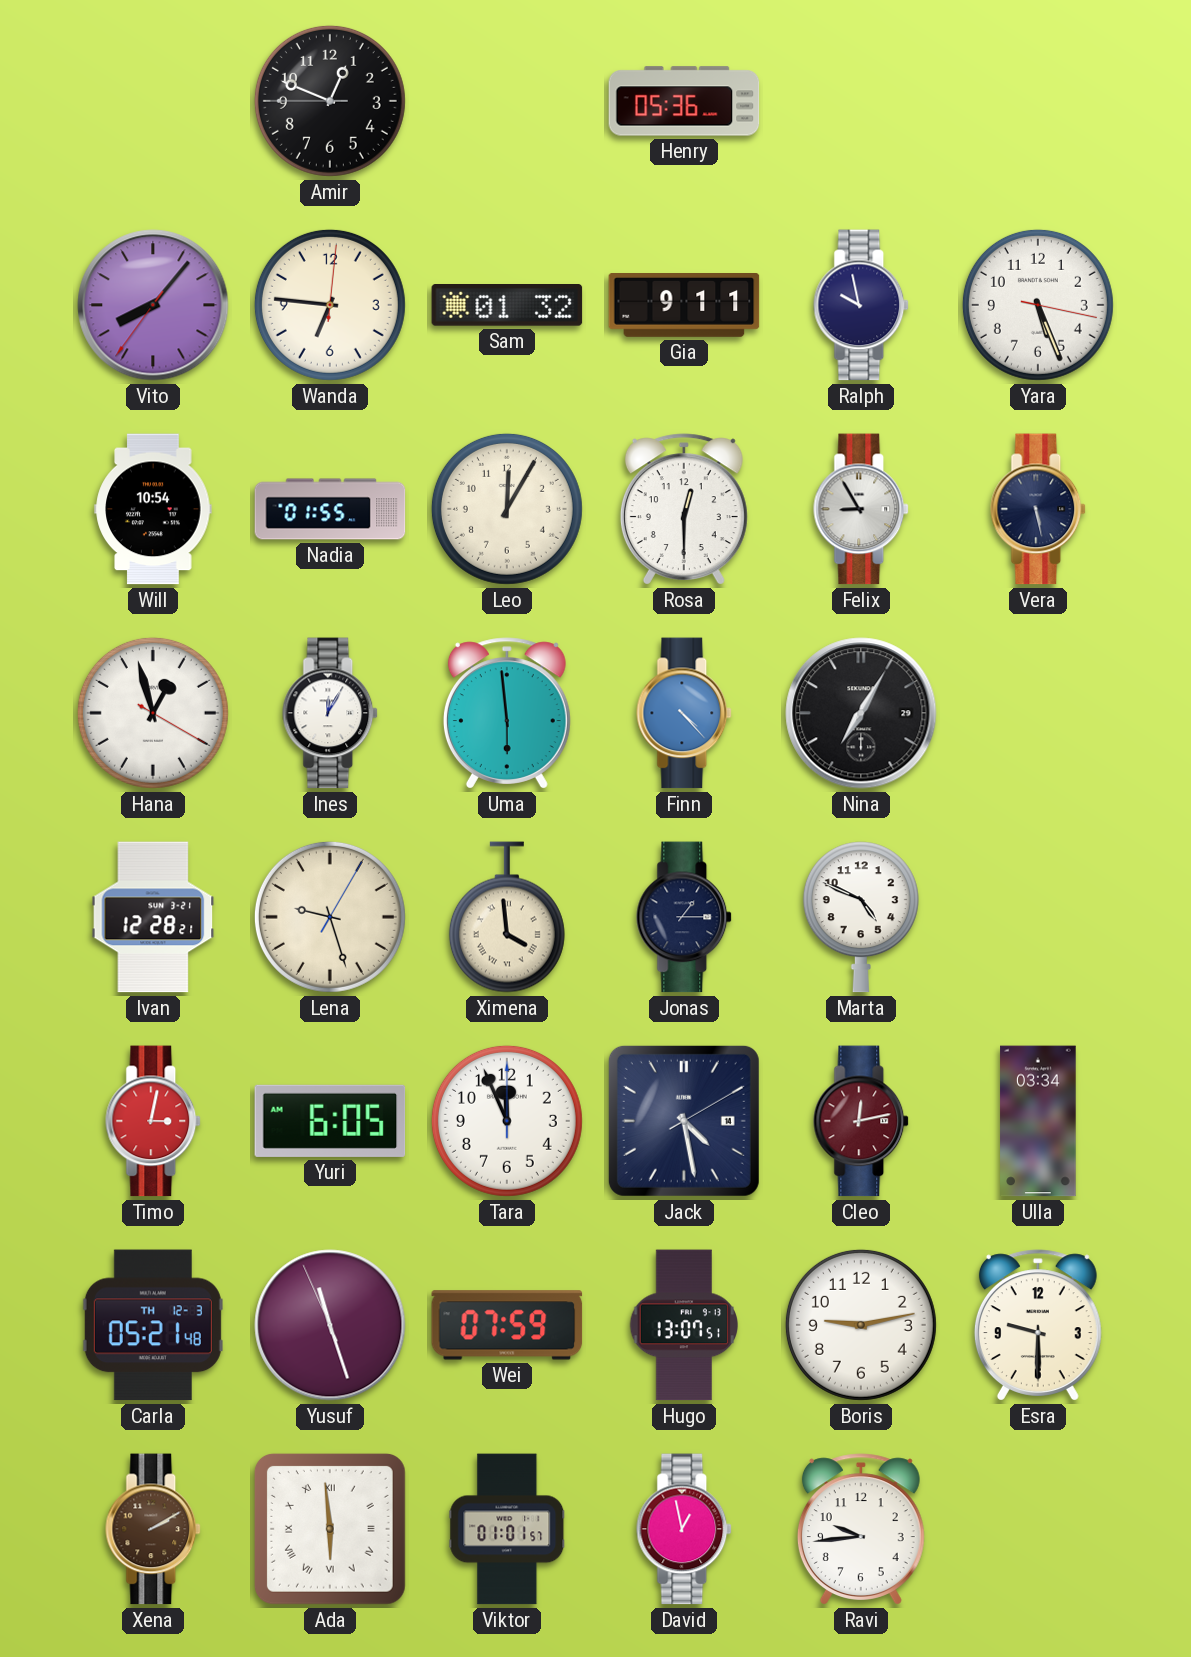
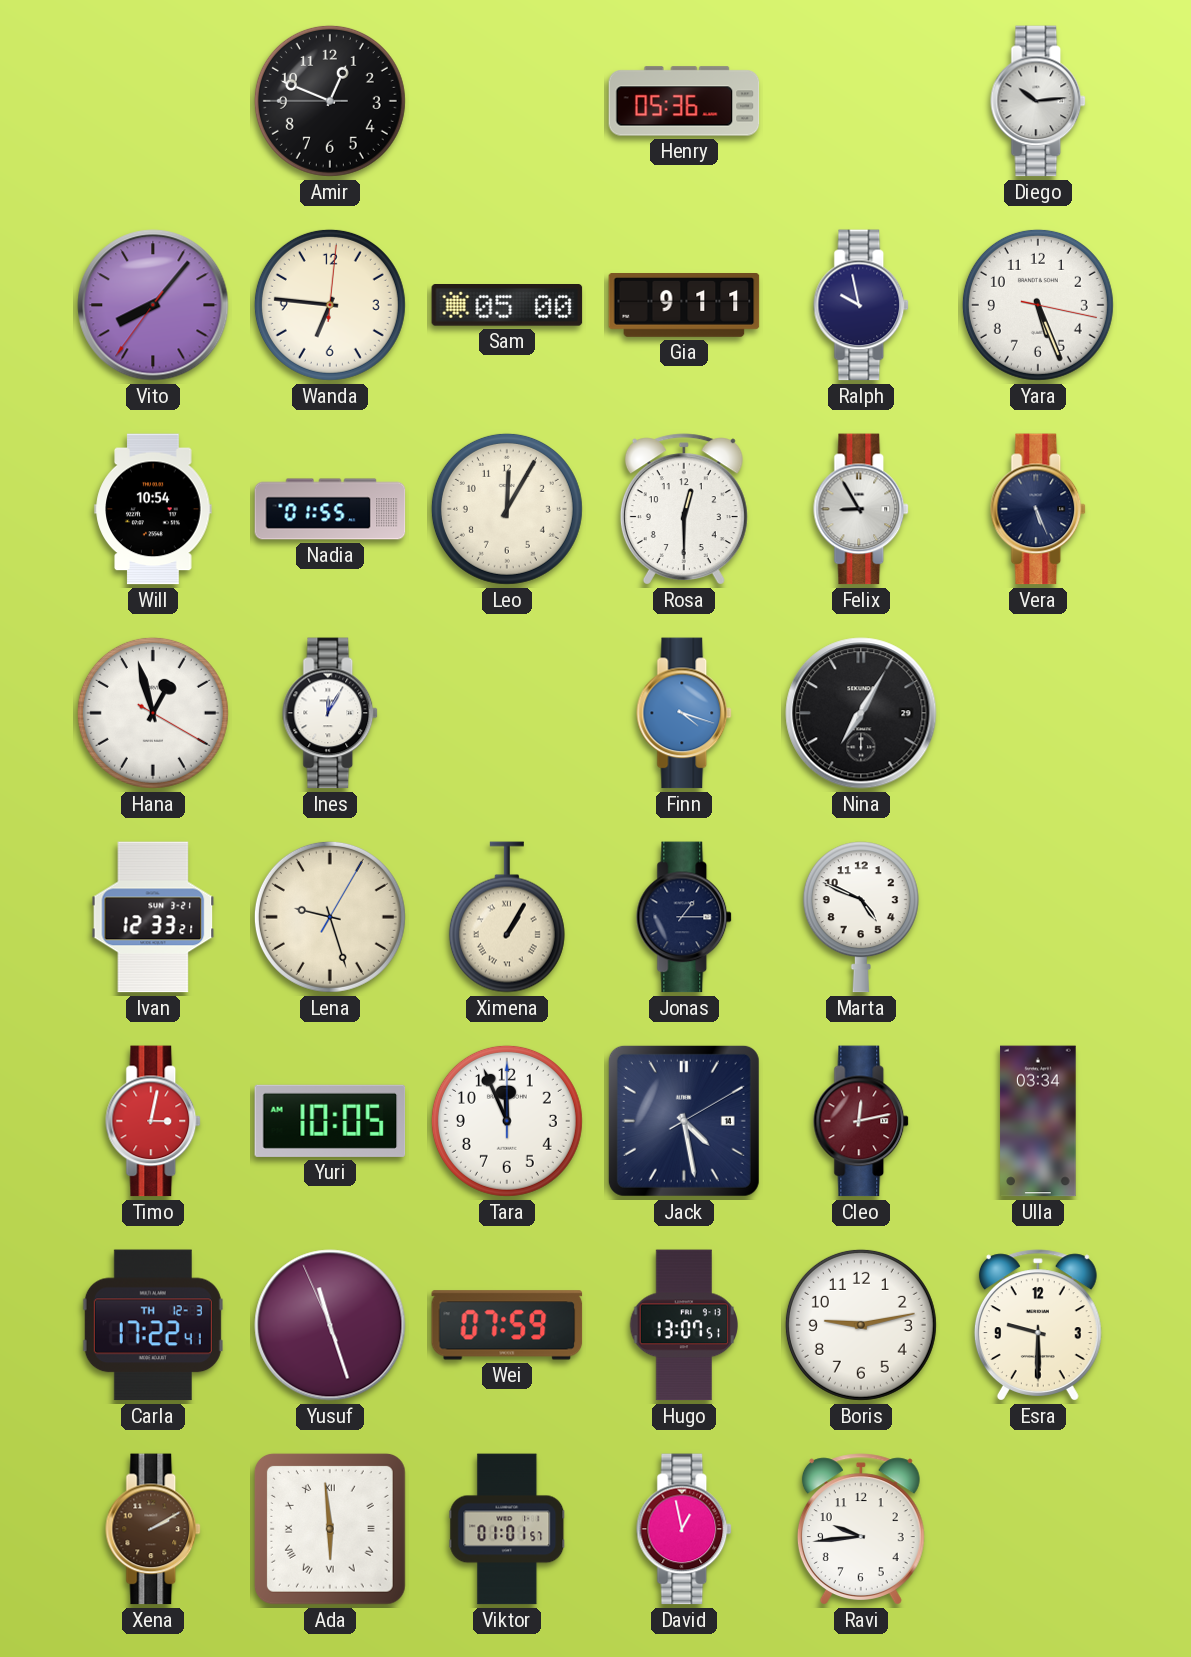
Diego: none -> 10:14
Sam: 01:32 -> 05:00
Vera: 5:28 -> 5:26
Uma: 5:59 -> none
Finn: 4:23 -> 4:18
Ivan: 12:28 -> 12:33
Ximena: 3:59 -> 1:05
Yuri: 6:05 -> 10:05
Carla: 05:21 -> 17:22
